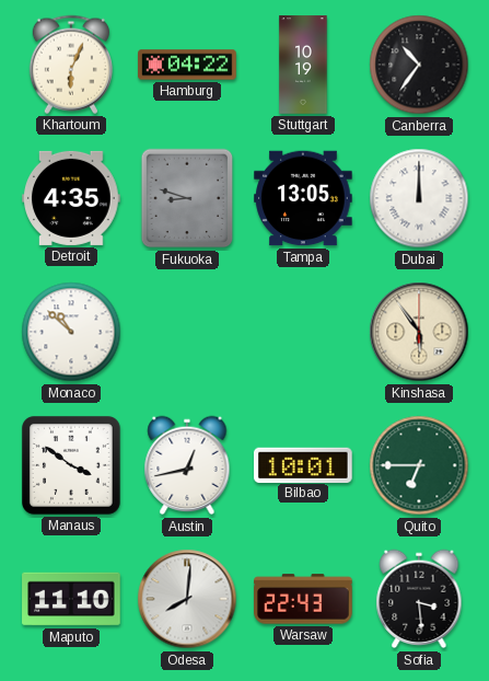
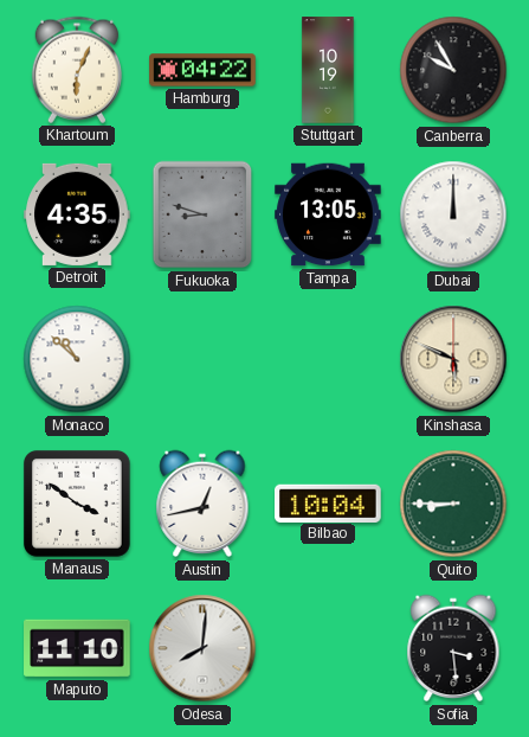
Canberra: 10:36 -> 9:55
Kinshasa: 5:54 -> 5:49
Bilbao: 10:01 -> 10:04
Quito: 6:45 -> 8:45
Warsaw: 22:43 -> none
